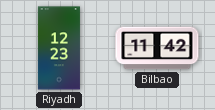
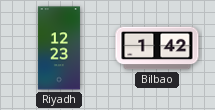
Bilbao: 11:42 -> 1:42
